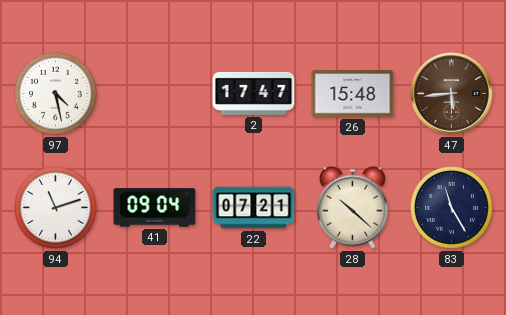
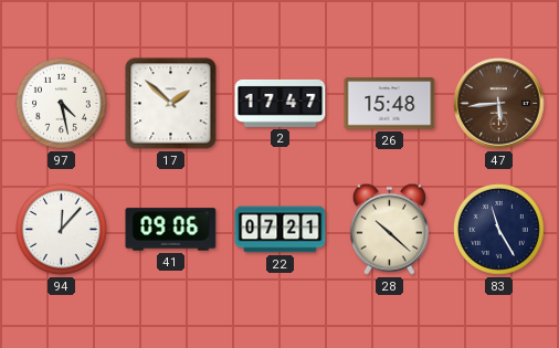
17: none -> 1:52
94: 11:12 -> 12:07
41: 09:04 -> 09:06
